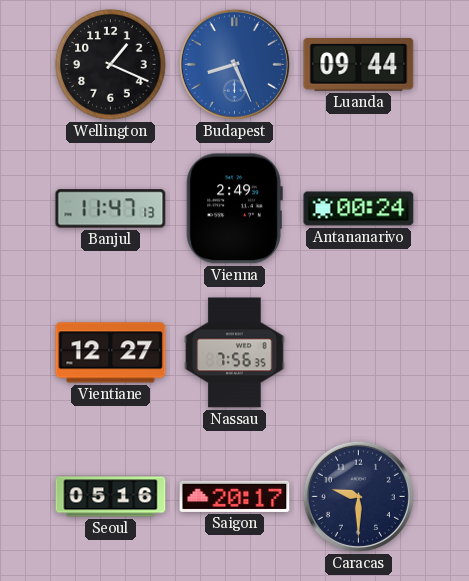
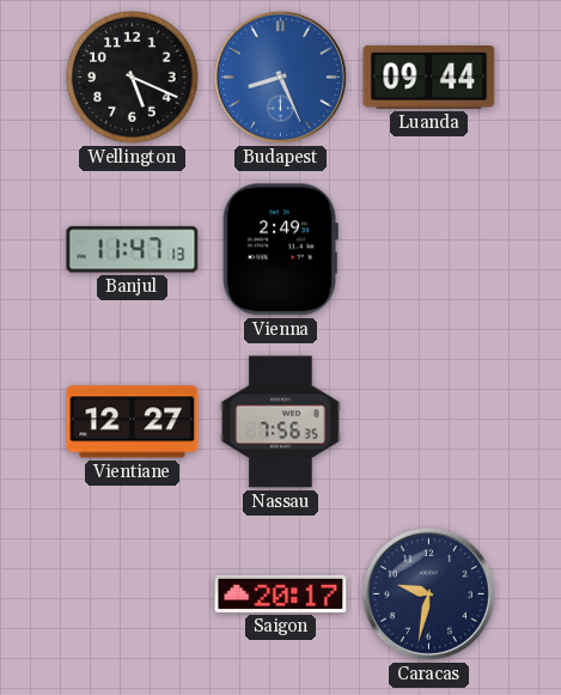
Wellington: 1:19 -> 5:19
Antananarivo: 00:24 -> none
Seoul: 05:16 -> none
Caracas: 9:30 -> 9:32
